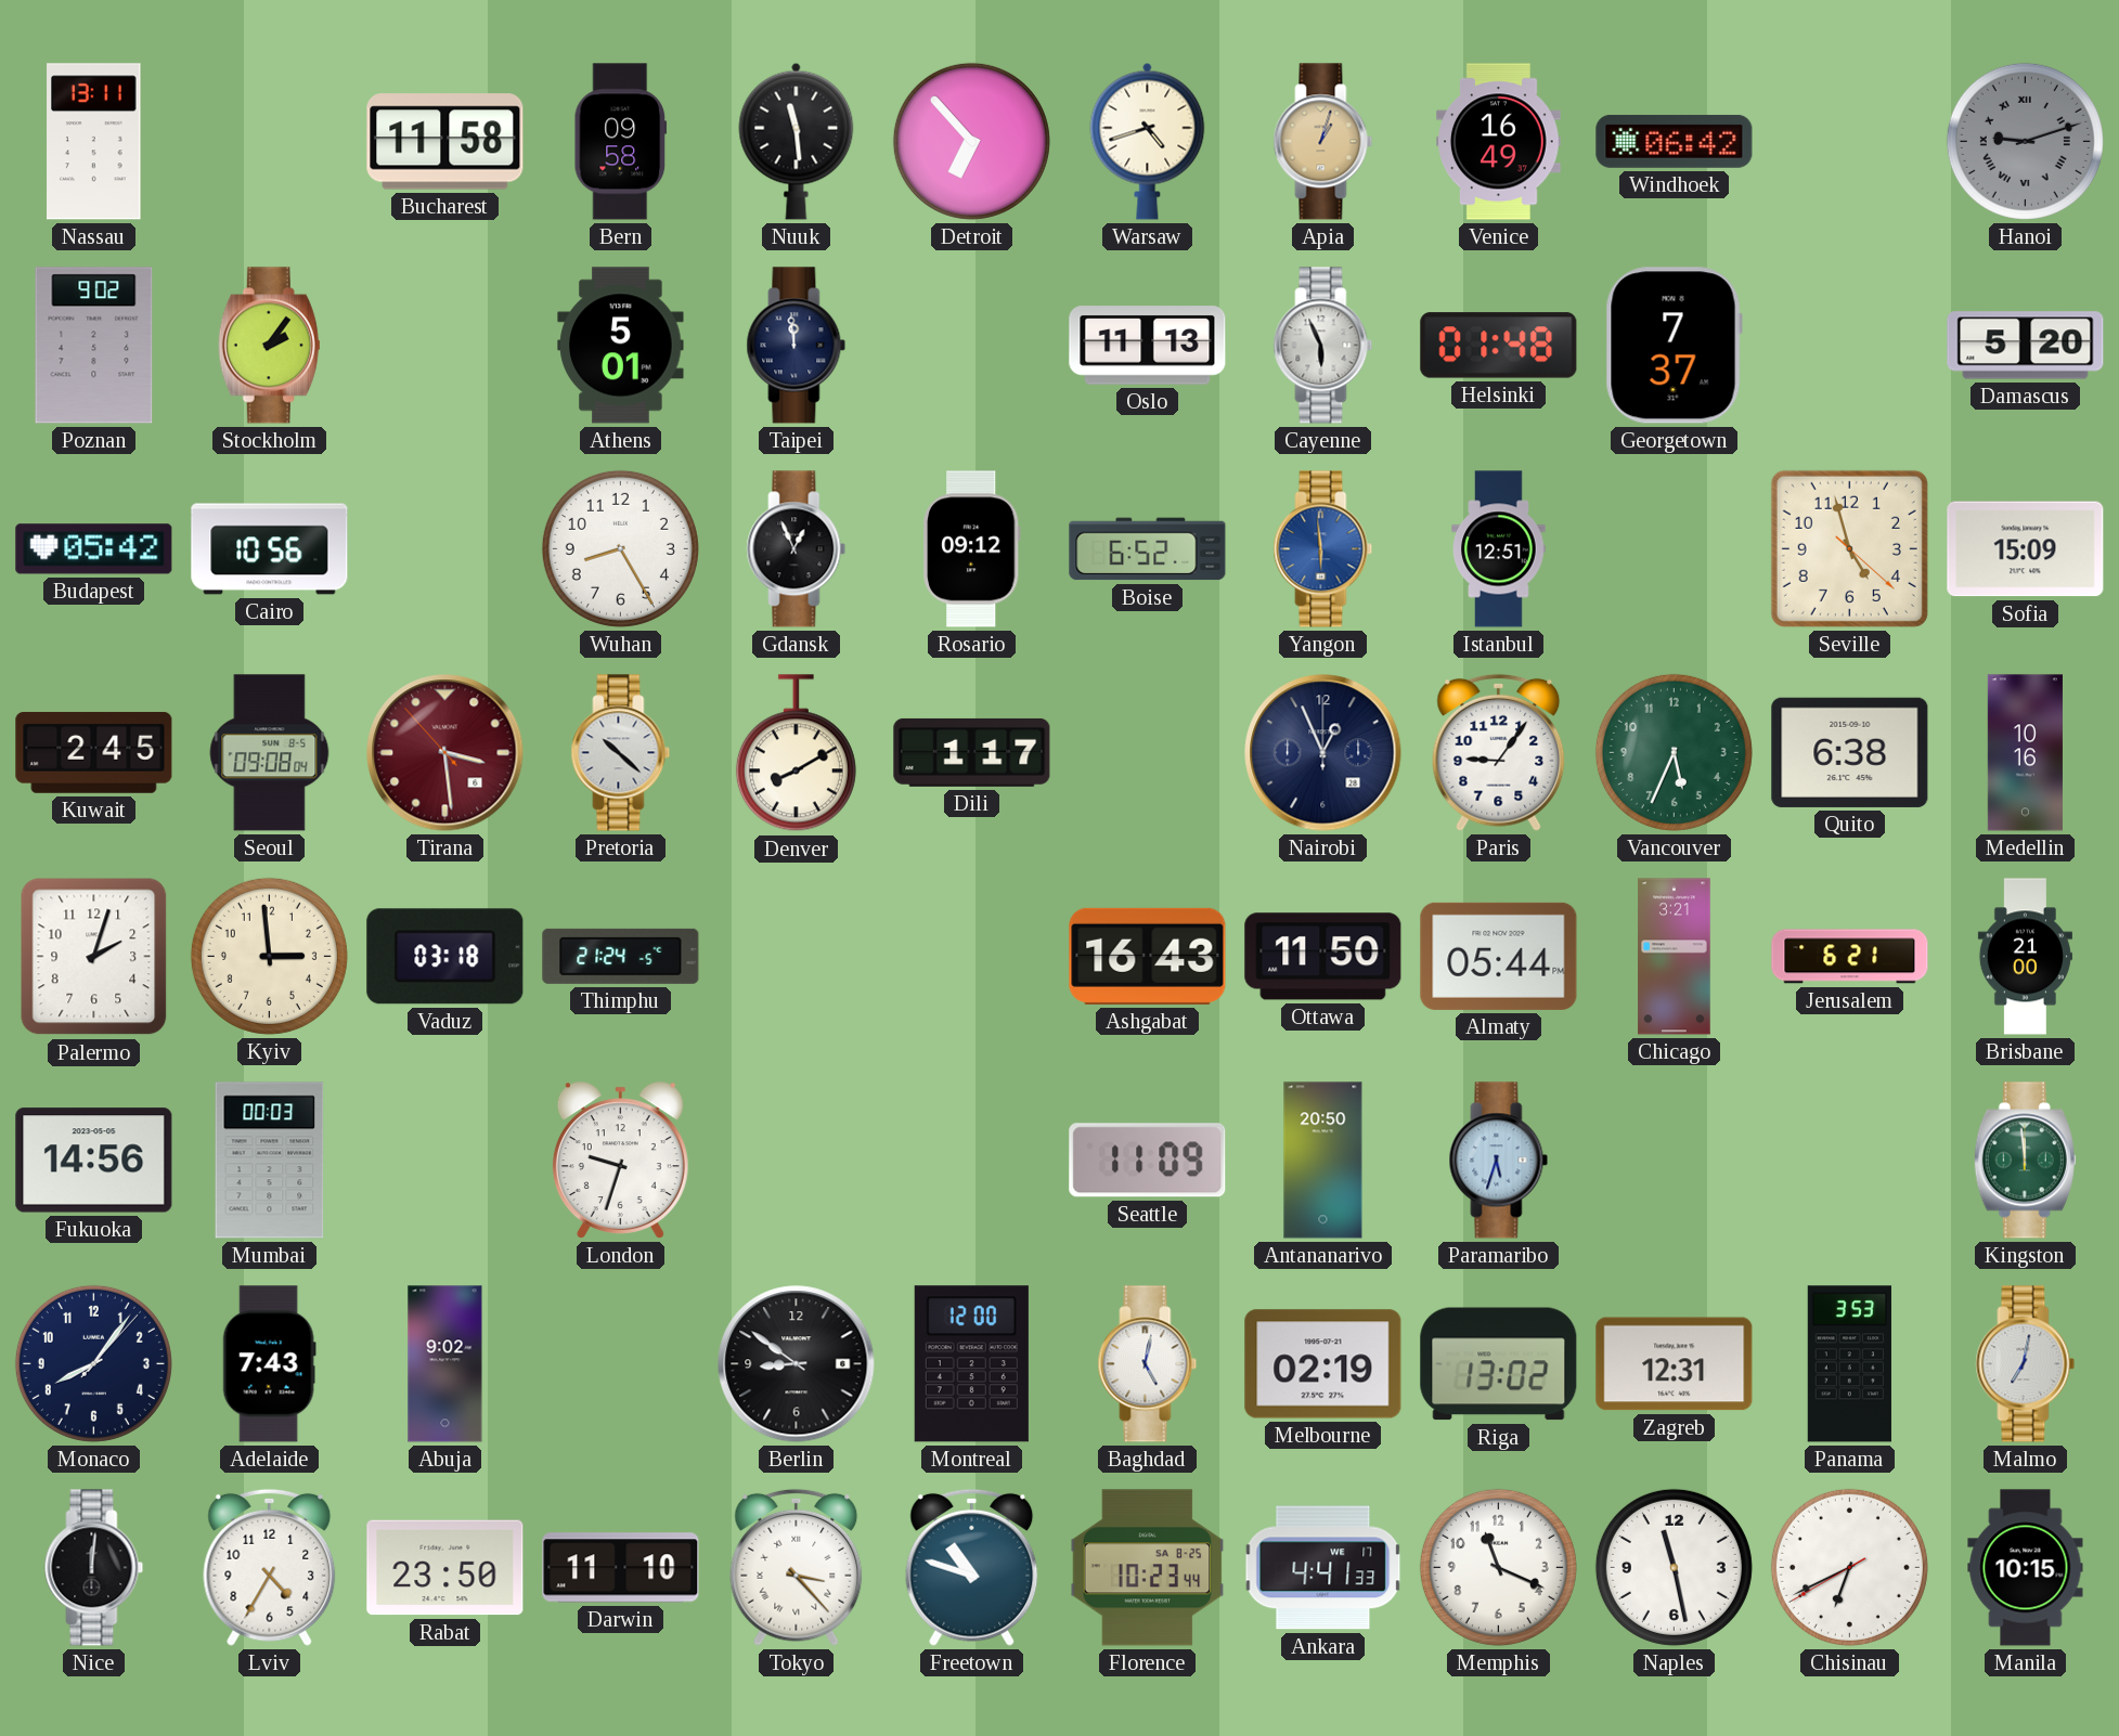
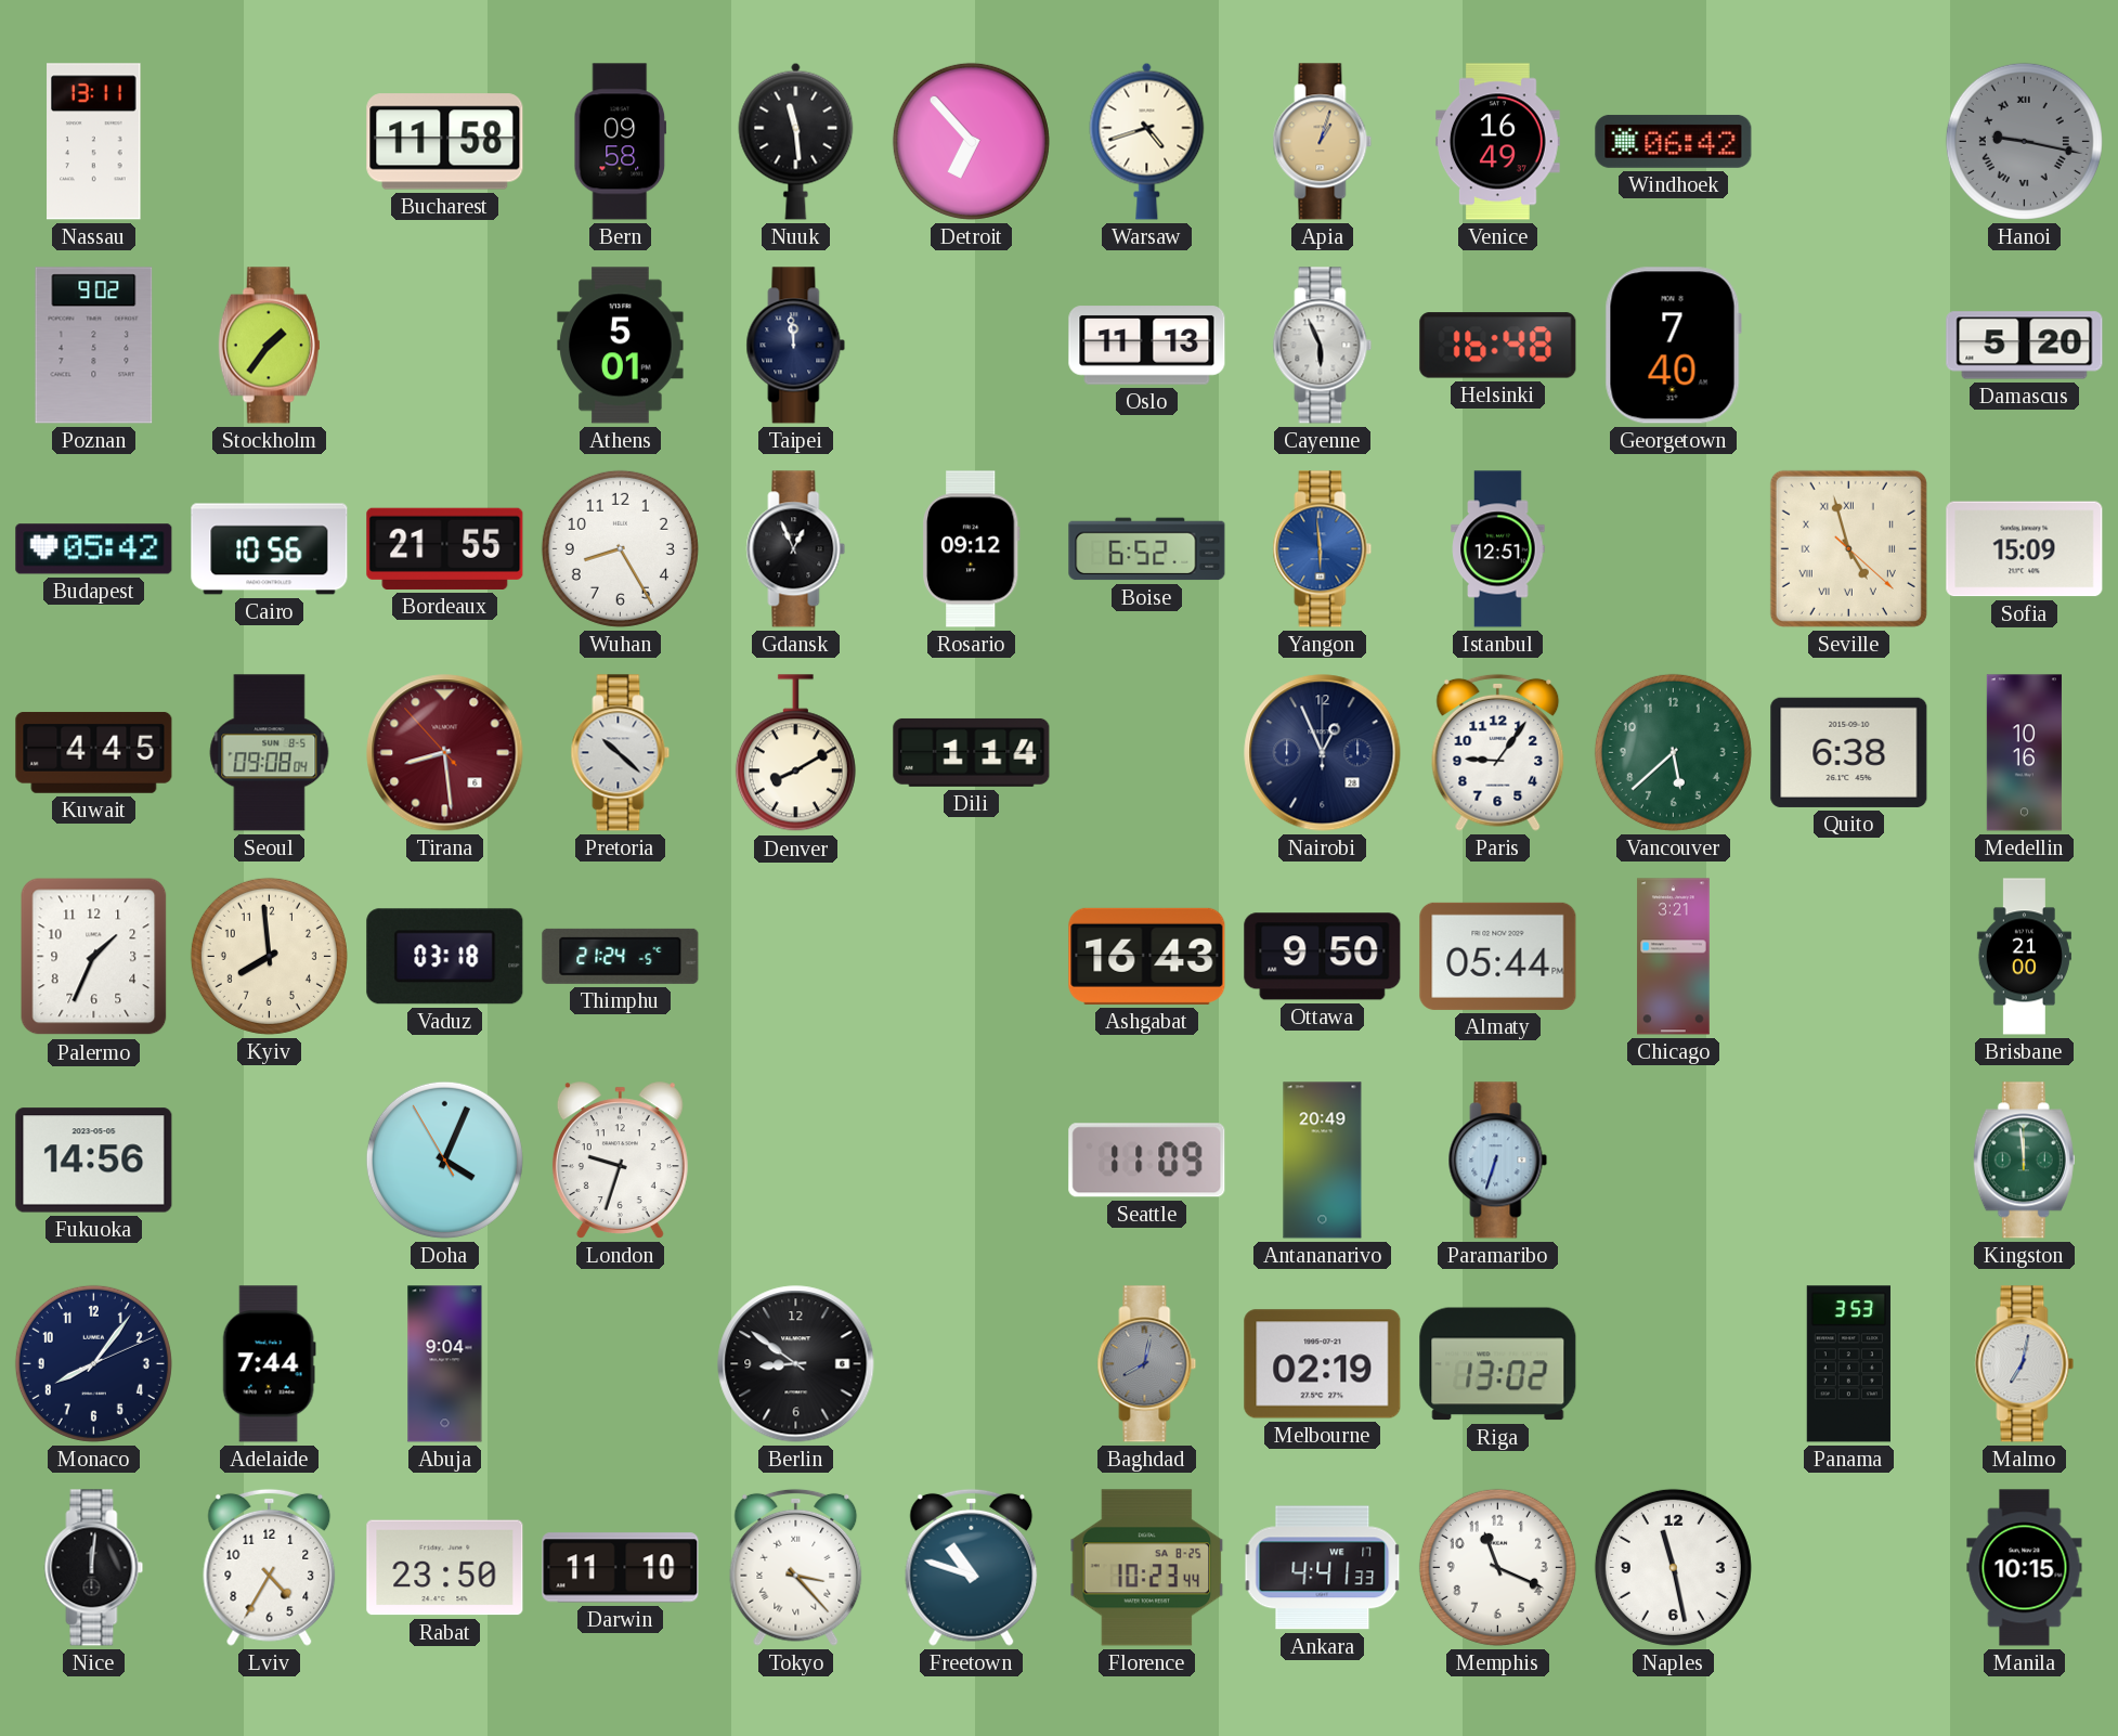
Hanoi: 9:12 -> 9:17
Stockholm: 2:06 -> 1:36
Helsinki: 01:48 -> 16:48
Georgetown: 7:37 -> 7:40
Bordeaux: none -> 21:55
Seville numerals: Arabic -> Roman
Kuwait: 2:45 -> 4:45
Tirana: 3:28 -> 8:28
Dili: 1:17 -> 1:14
Vancouver: 5:34 -> 5:38
Palermo: 2:03 -> 1:34
Kyiv: 2:59 -> 7:59
Ottawa: 11:50 -> 9:50
Jerusalem: 6:21 -> none
Mumbai: 00:03 -> none
Doha: none -> 4:03
Antananarivo: 20:50 -> 20:49
Paramaribo: 5:33 -> 6:33
Monaco: 8:06:07 -> 8:06:11
Adelaide: 7:43 -> 7:44
Abuja: 9:02 -> 9:04
Montreal: 12:00 -> none
Baghdad: 5:02 -> 8:02
Baghdad dial: white -> grey
Zagreb: 12:31 -> none
Chisinau: 6:40 -> none
